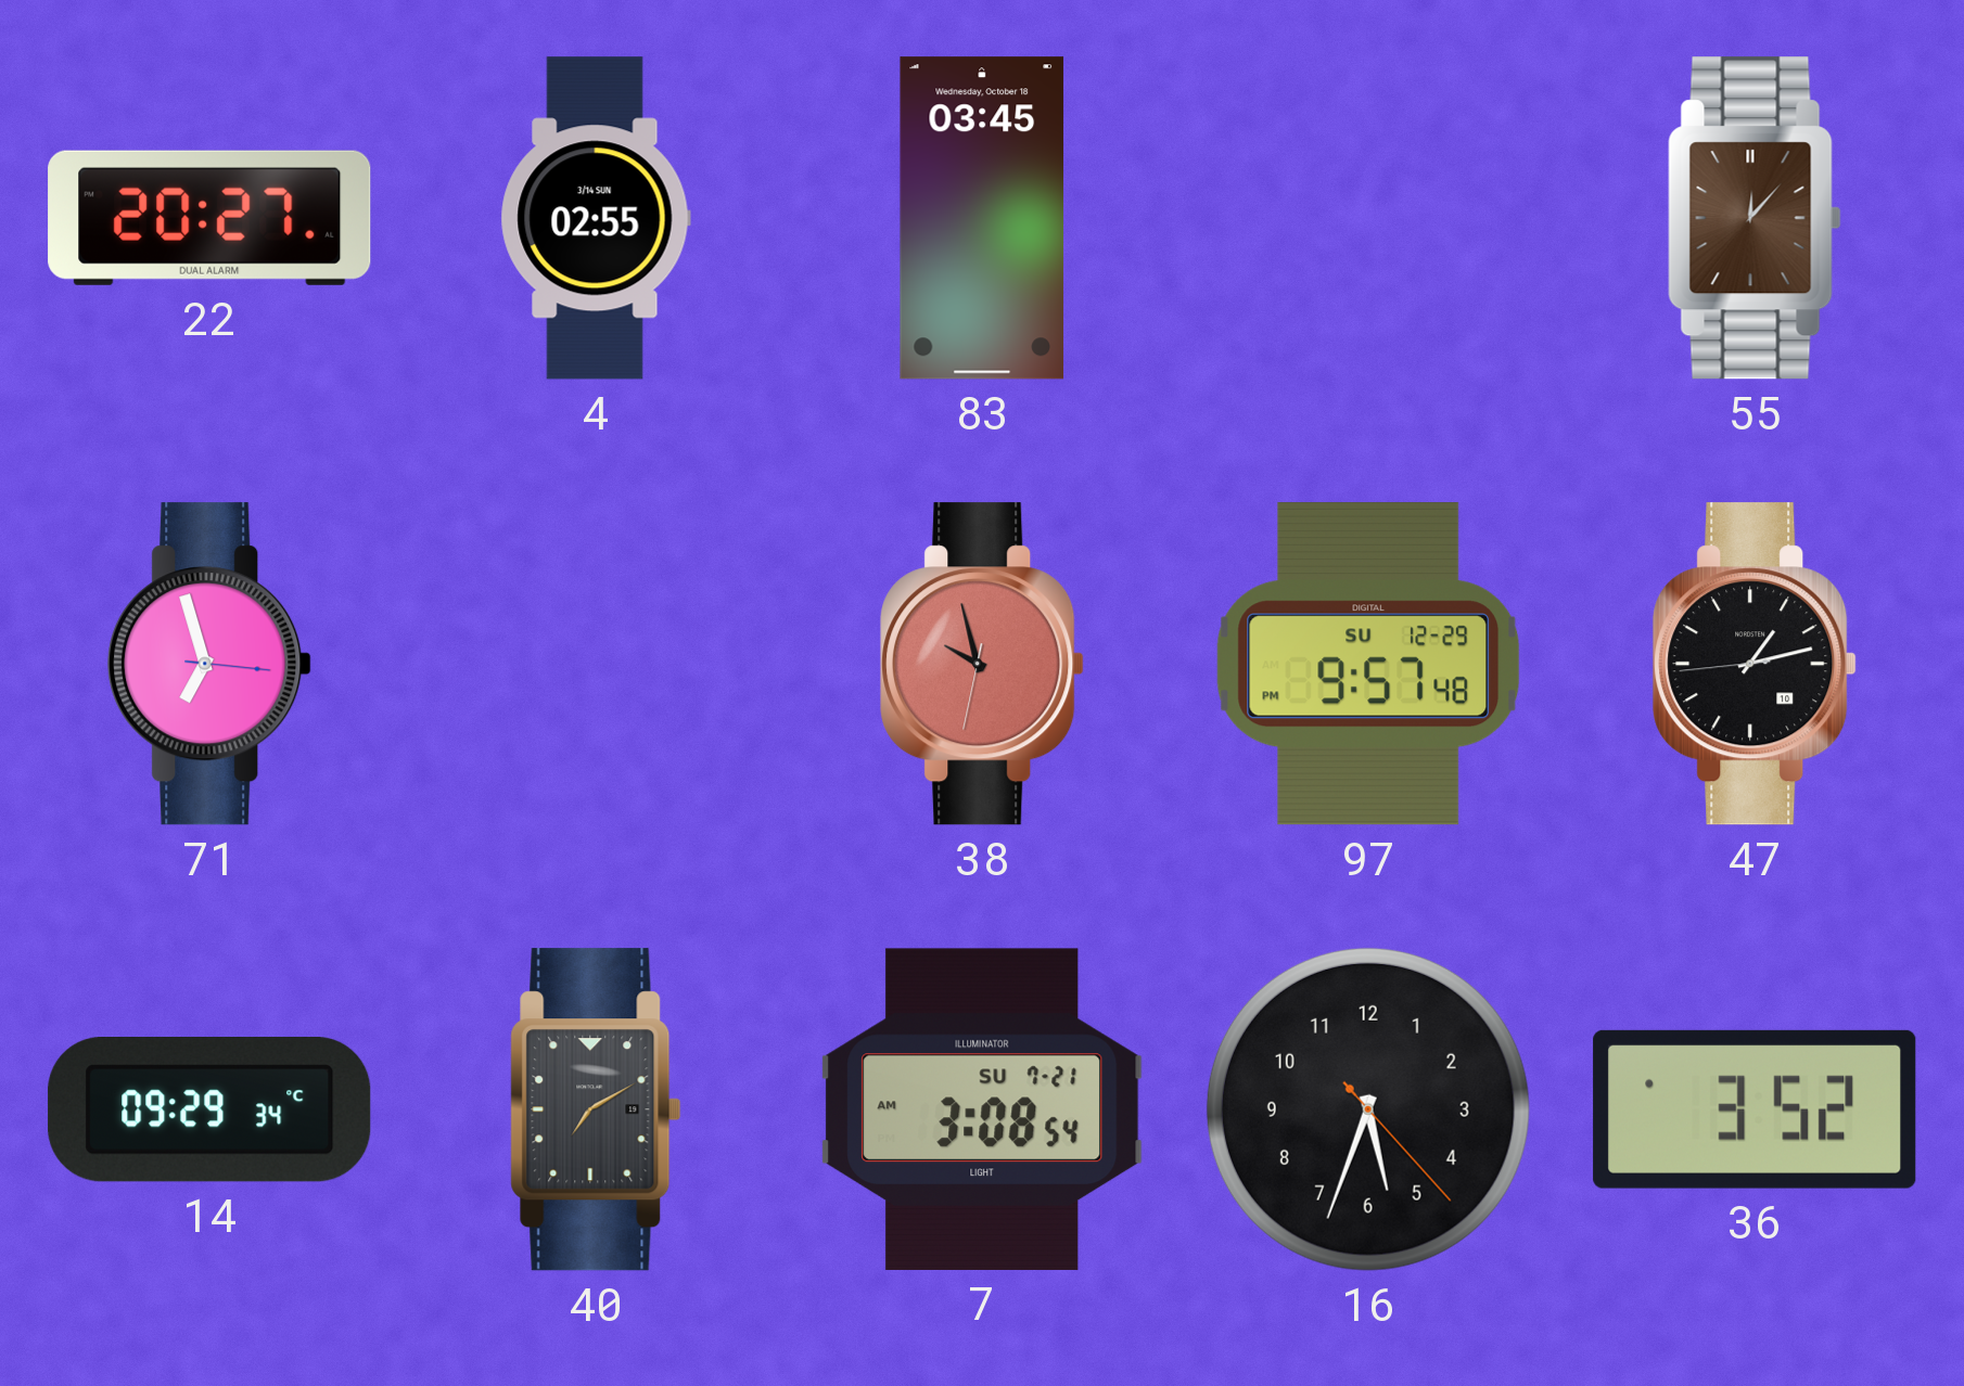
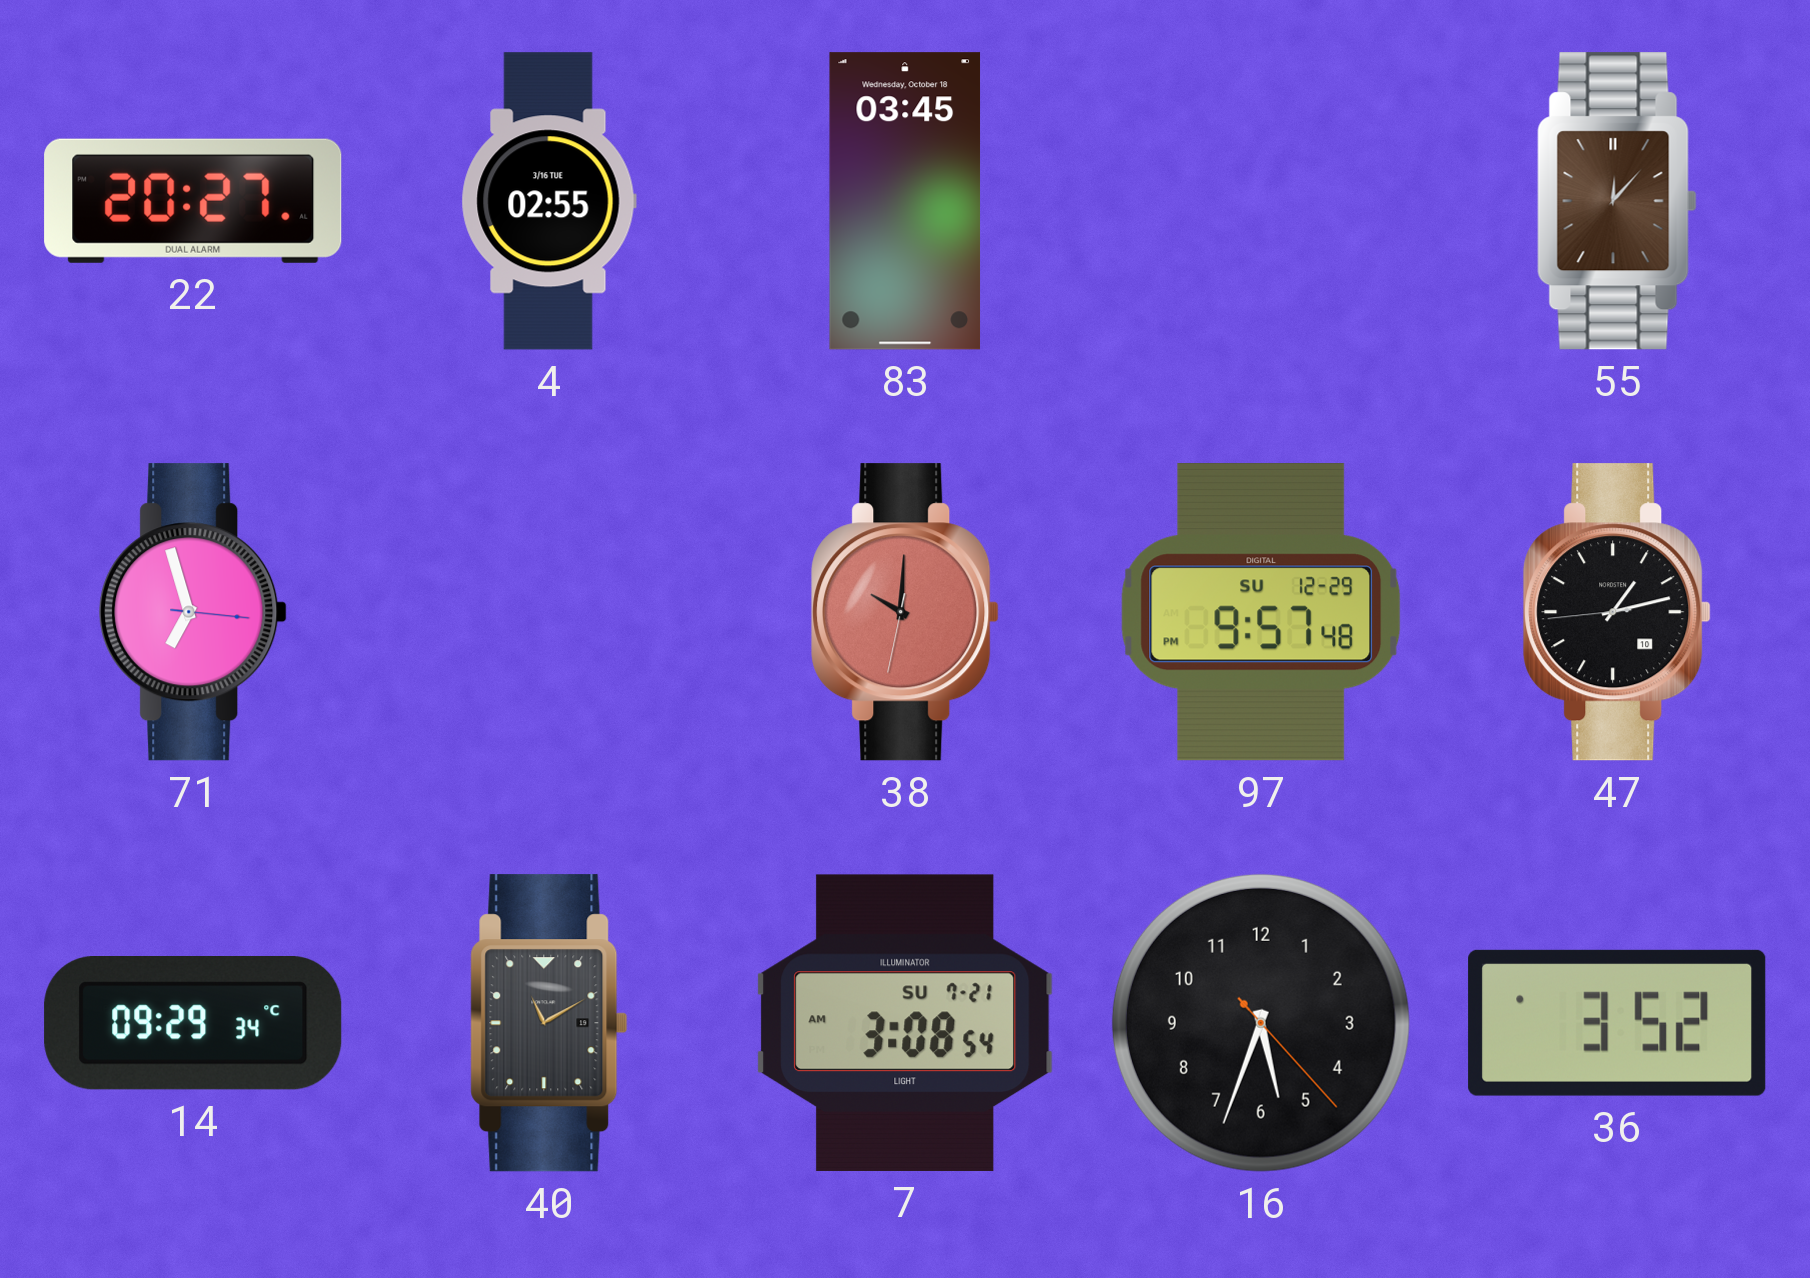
4 date: 3/14 SUN -> 3/16 TUE
38: 9:57 -> 10:00
40: 7:10 -> 11:10
